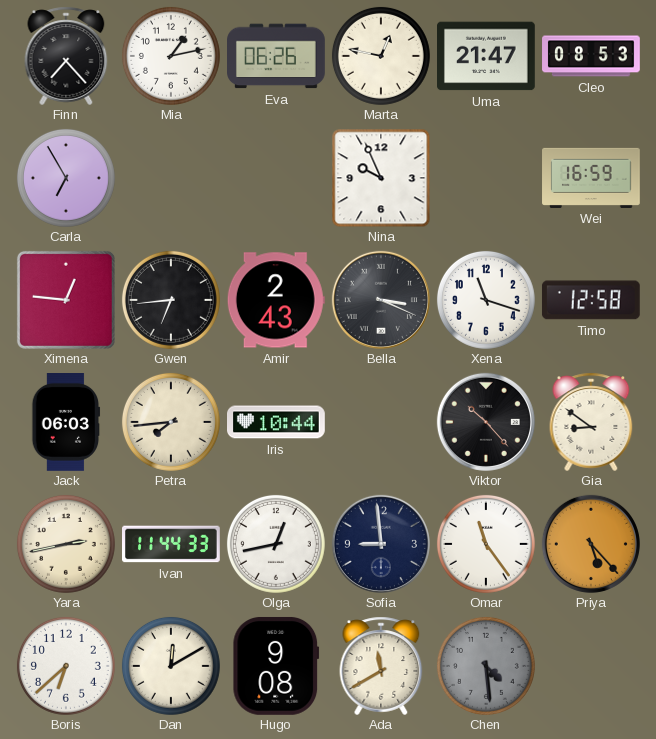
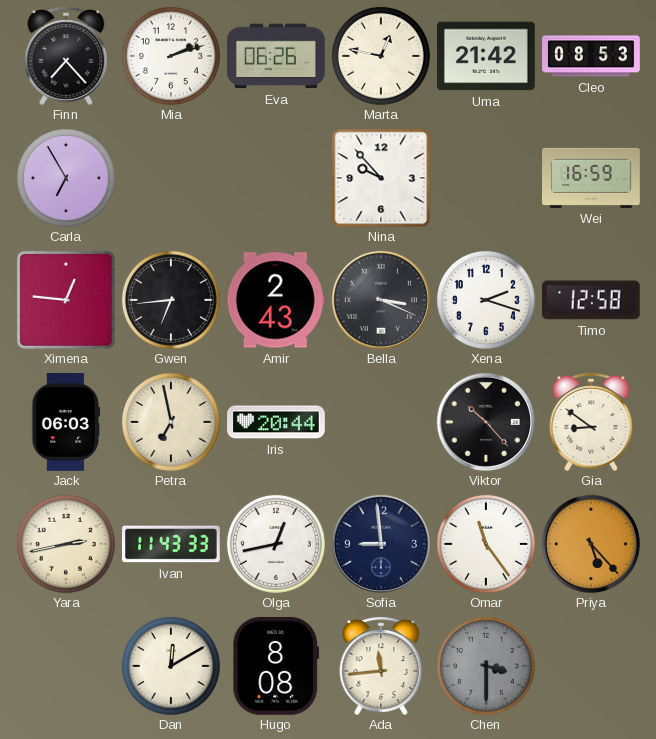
Mia: 1:13 -> 2:12
Uma: 21:47 -> 21:42
Nina: 9:56 -> 9:53
Xena: 11:18 -> 2:18
Petra: 7:44 -> 6:58
Iris: 10:44 -> 20:44
Ivan: 11:44 -> 11:43
Boris: 6:38 -> none
Hugo: 9:08 -> 8:08
Ada: 11:40 -> 11:44
Chen: 4:29 -> 3:30
